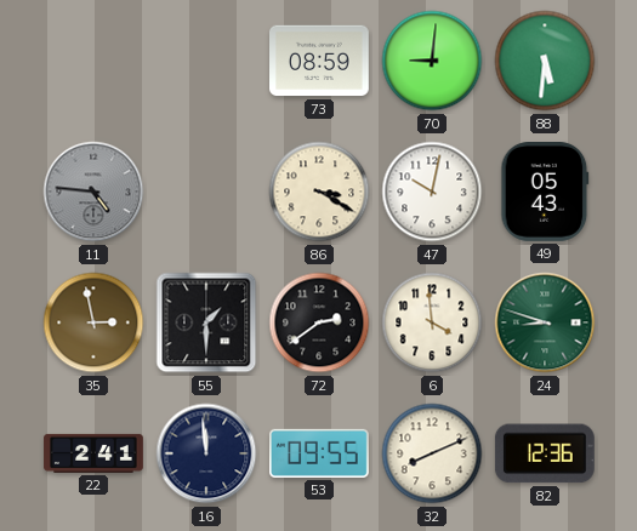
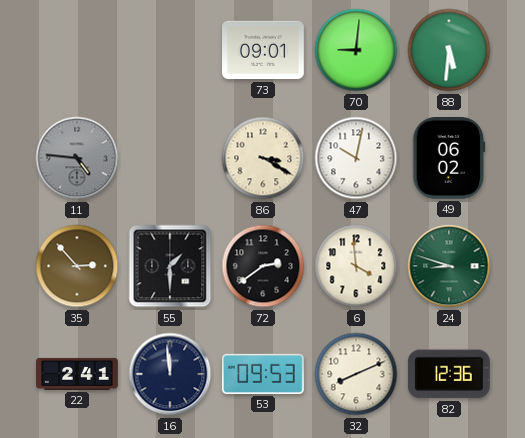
73: 08:59 -> 09:01
49: 05:43 -> 06:02
35: 2:58 -> 2:53
53: 09:55 -> 09:53
